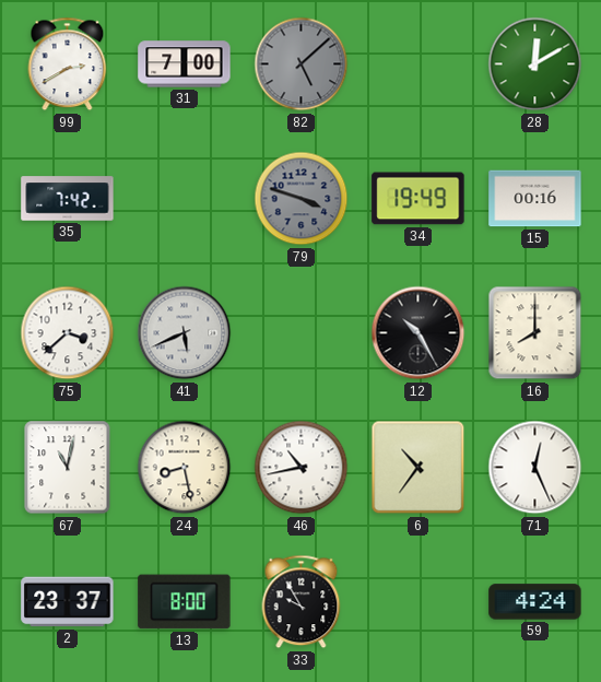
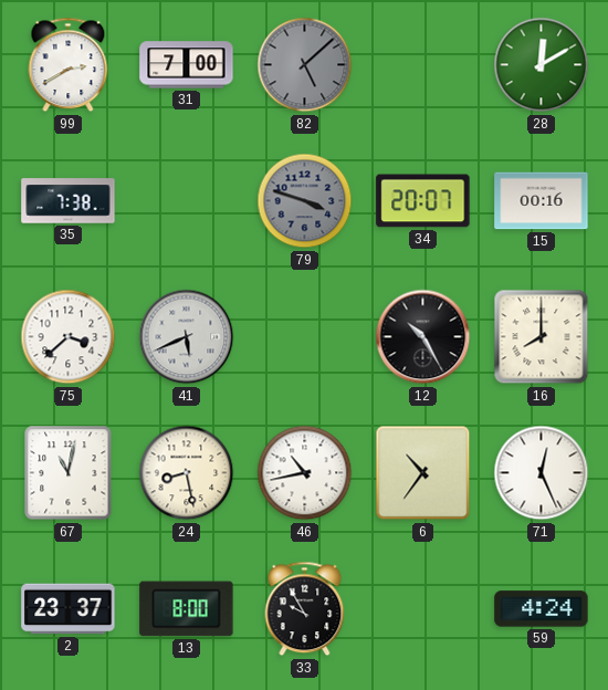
35: 7:42 -> 7:38
34: 19:49 -> 20:07
